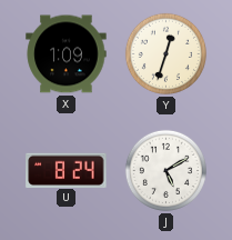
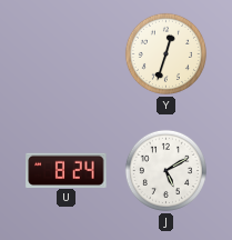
X: 1:09 -> none
